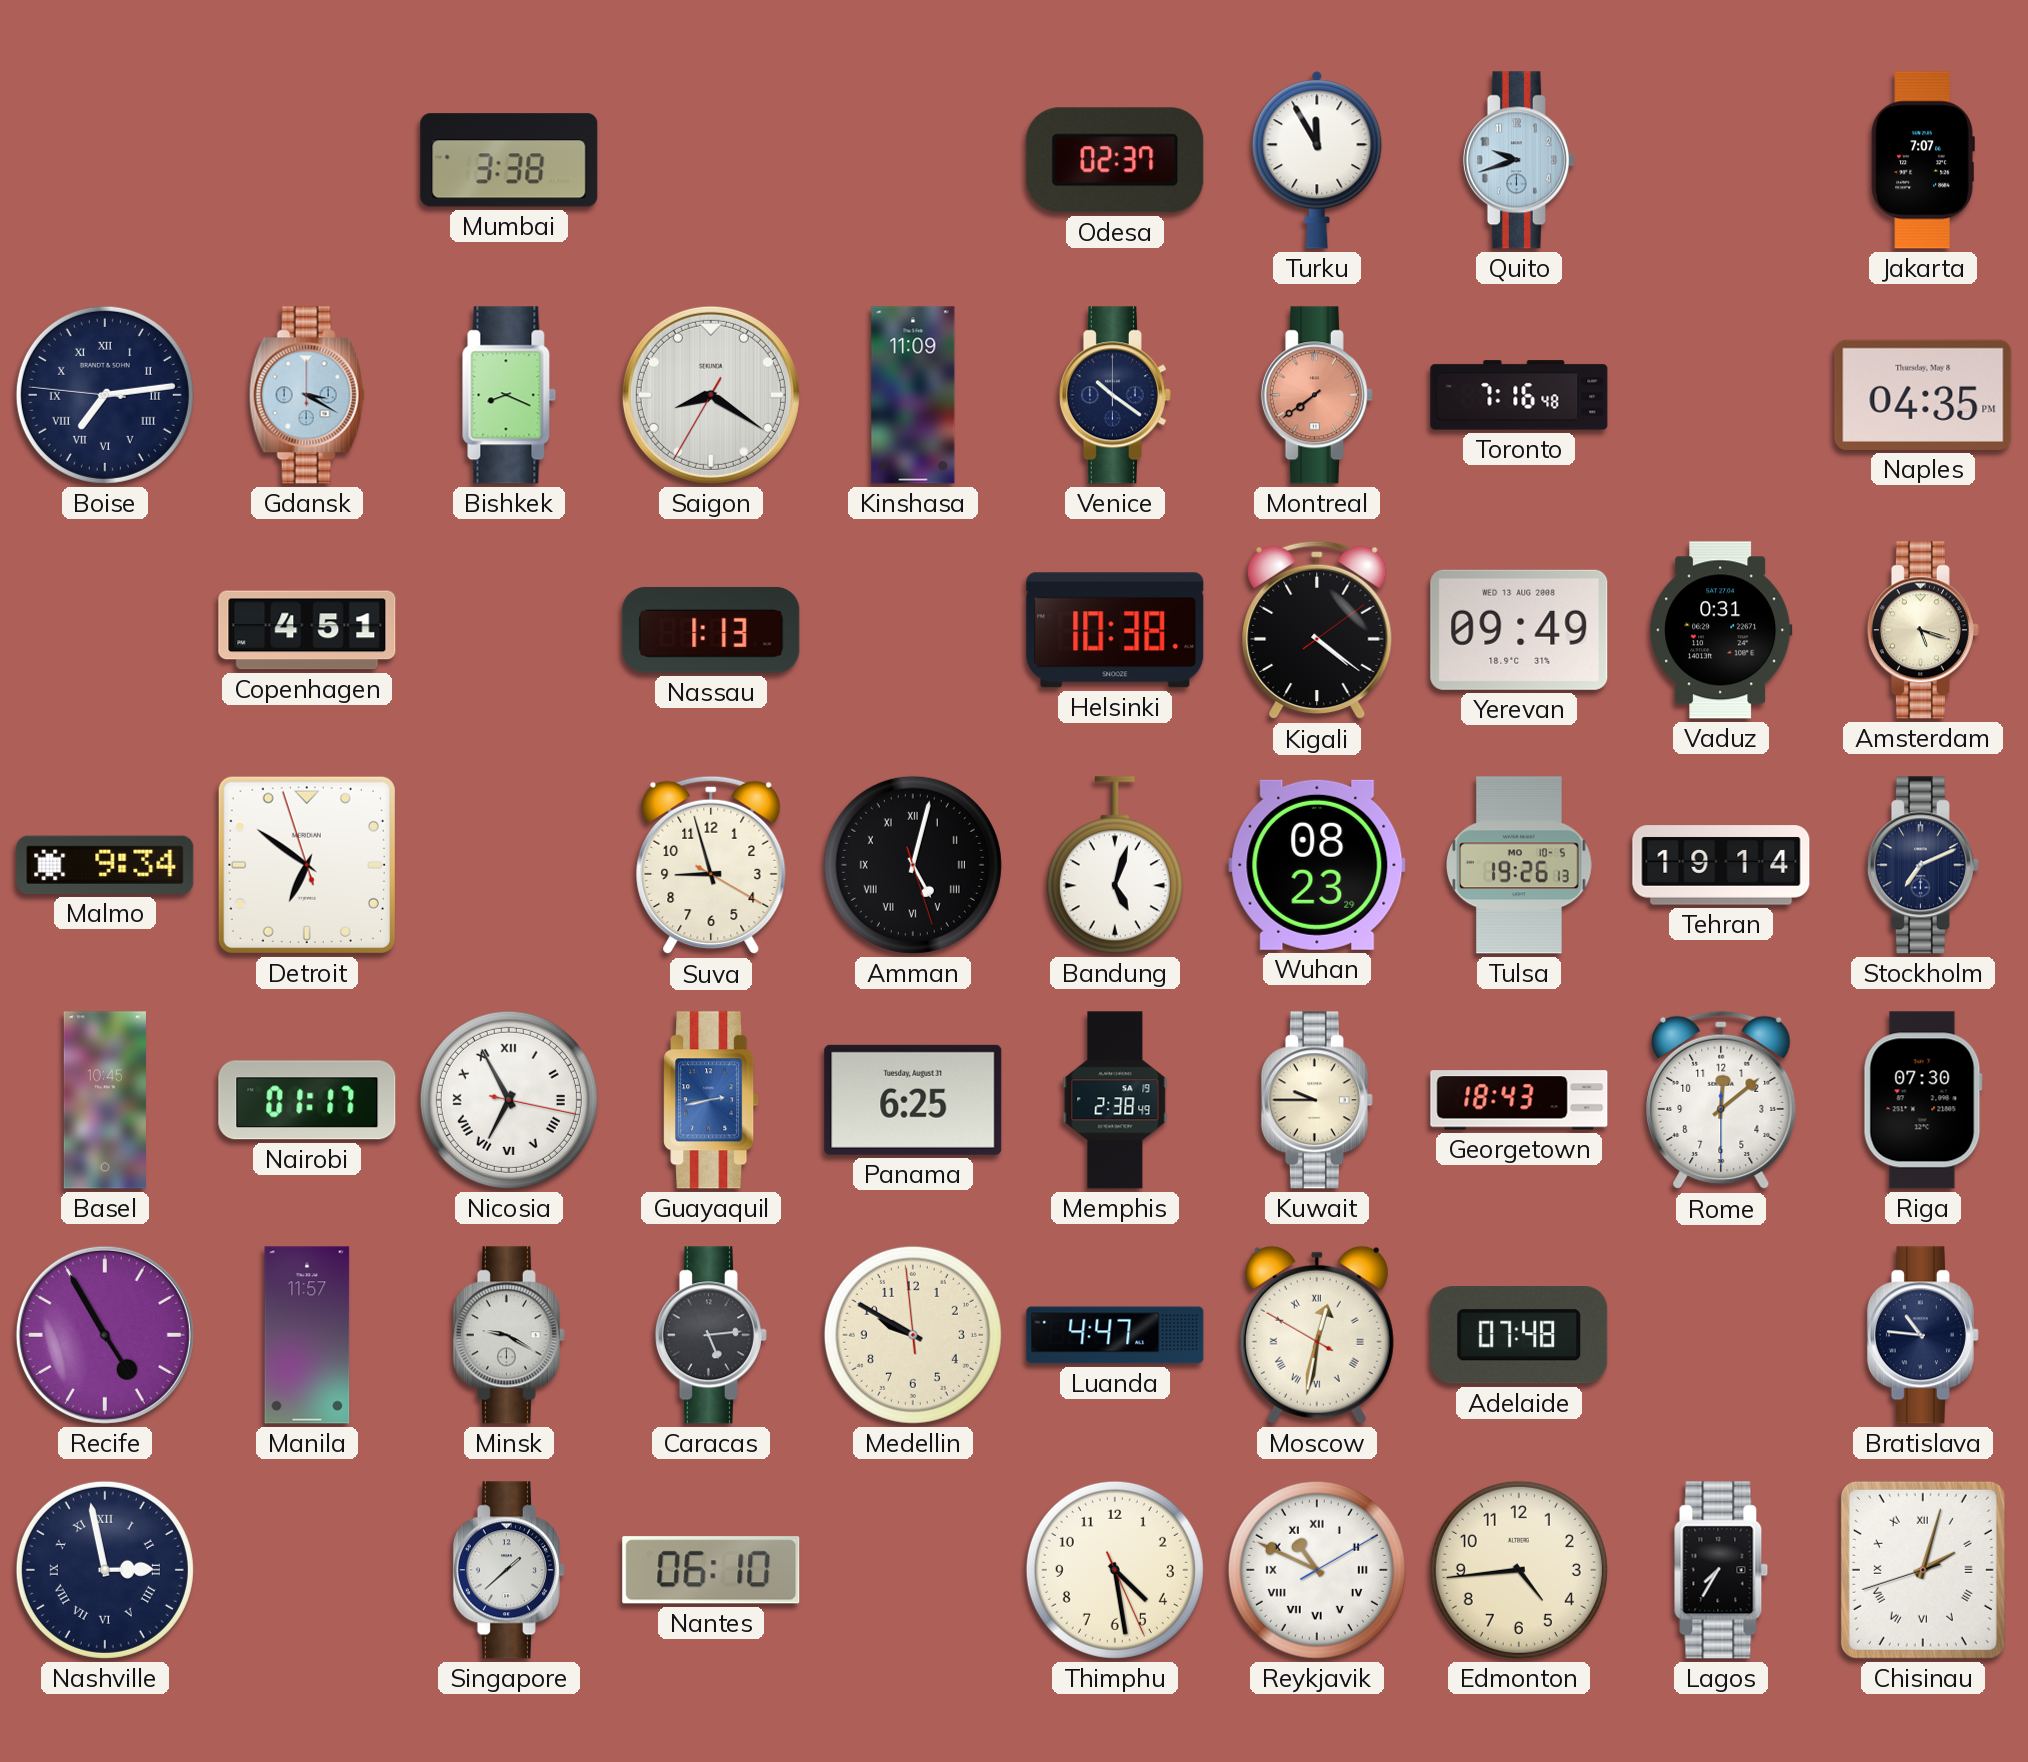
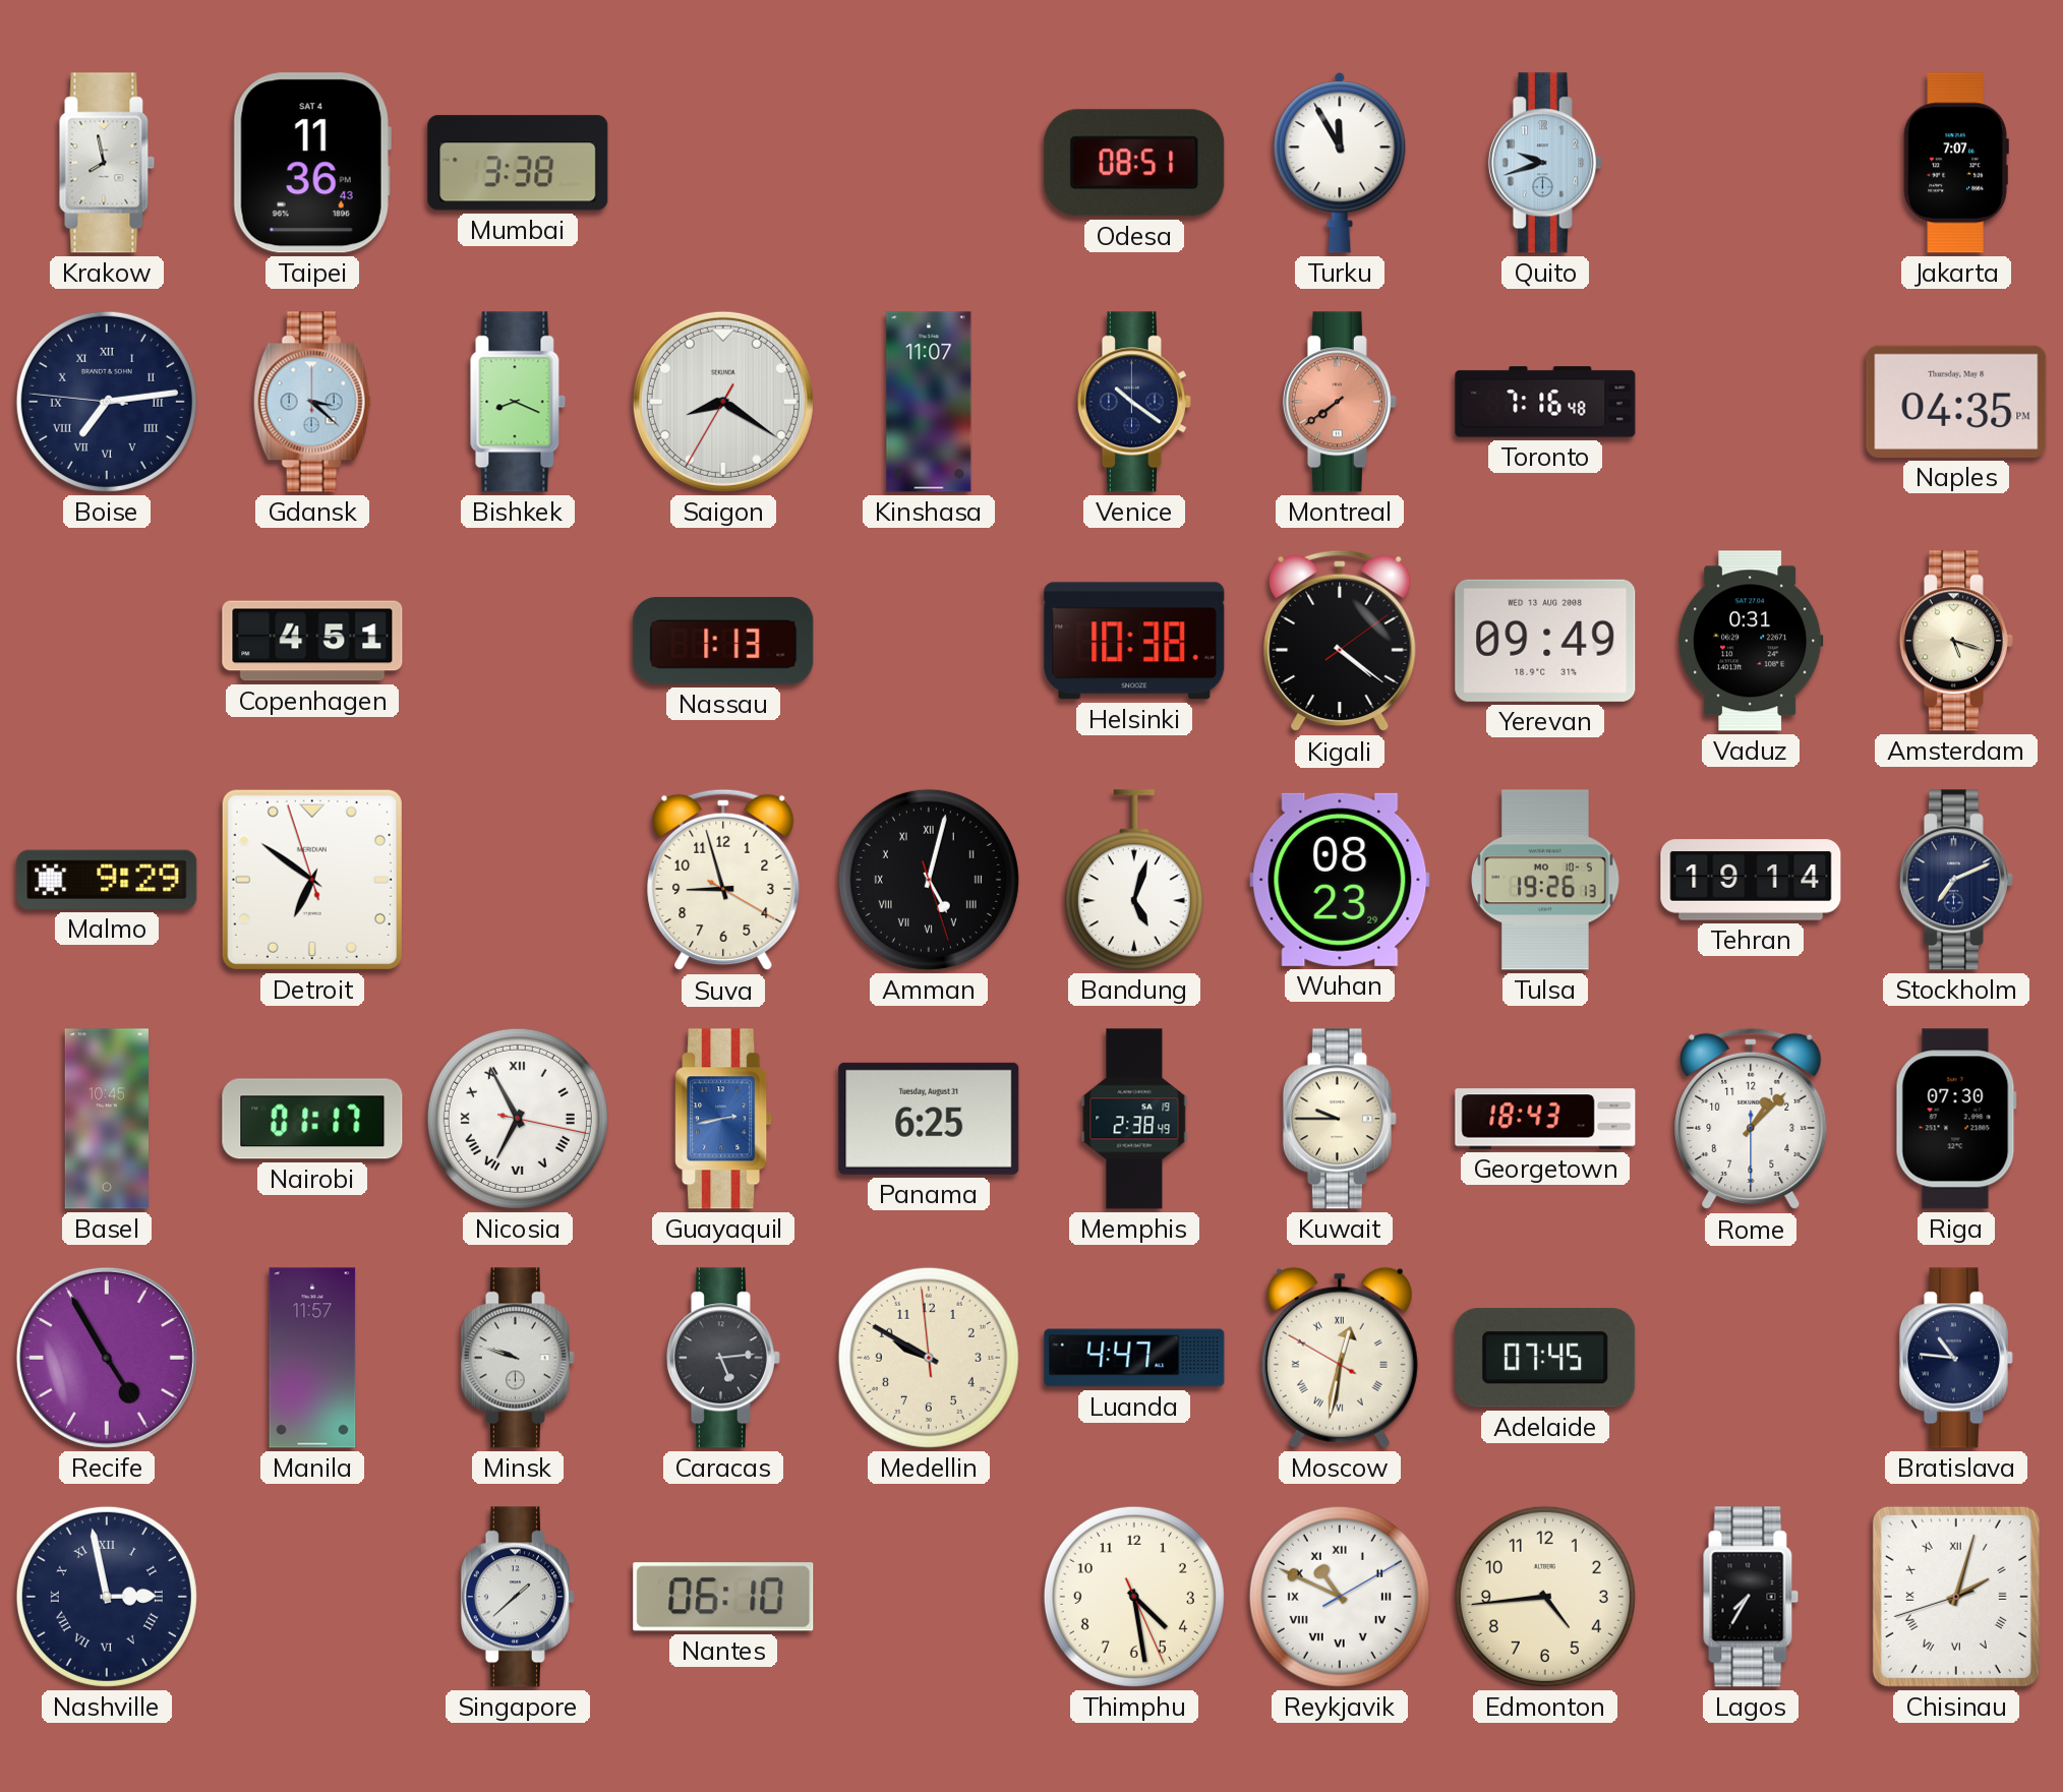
Krakow: none -> 7:58
Taipei: none -> 11:36
Odesa: 02:37 -> 08:51
Gdansk: 3:20 -> 3:22
Kinshasa: 11:09 -> 11:07
Malmo: 9:34 -> 9:29
Rome: 12:08 -> 1:07
Minsk: 9:20 -> 9:48
Adelaide: 07:48 -> 07:45
